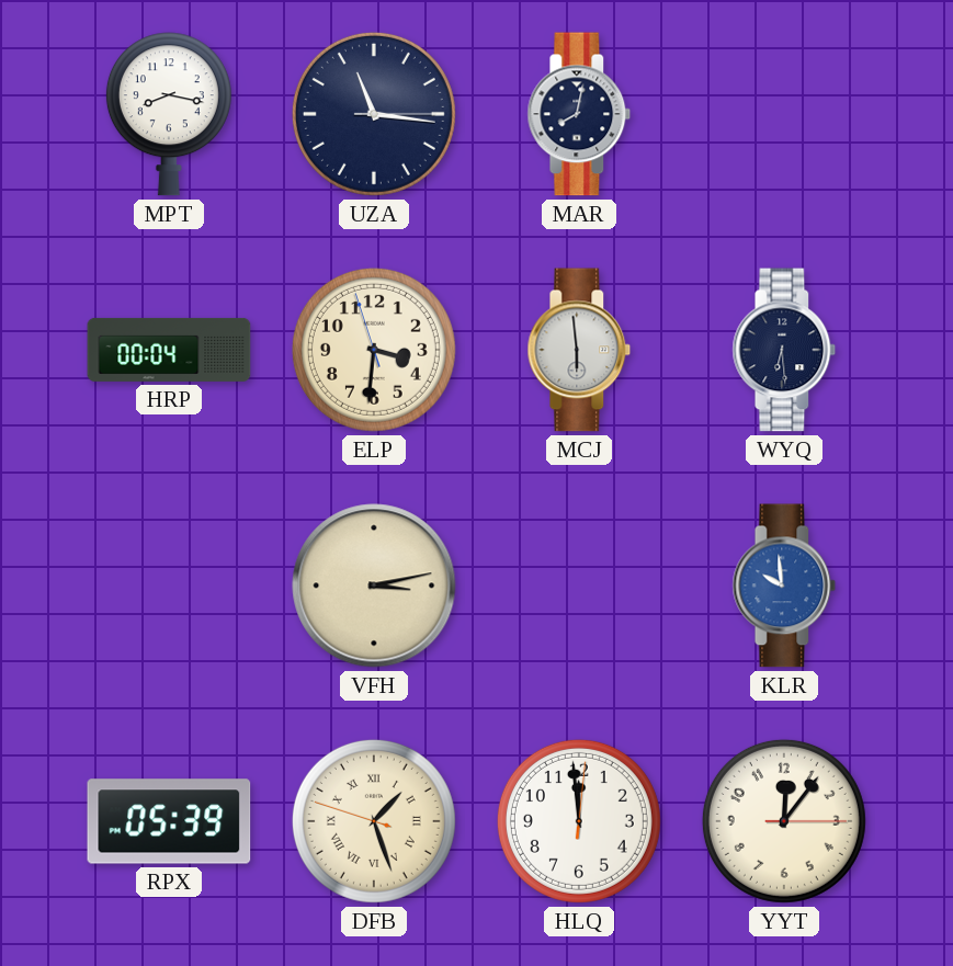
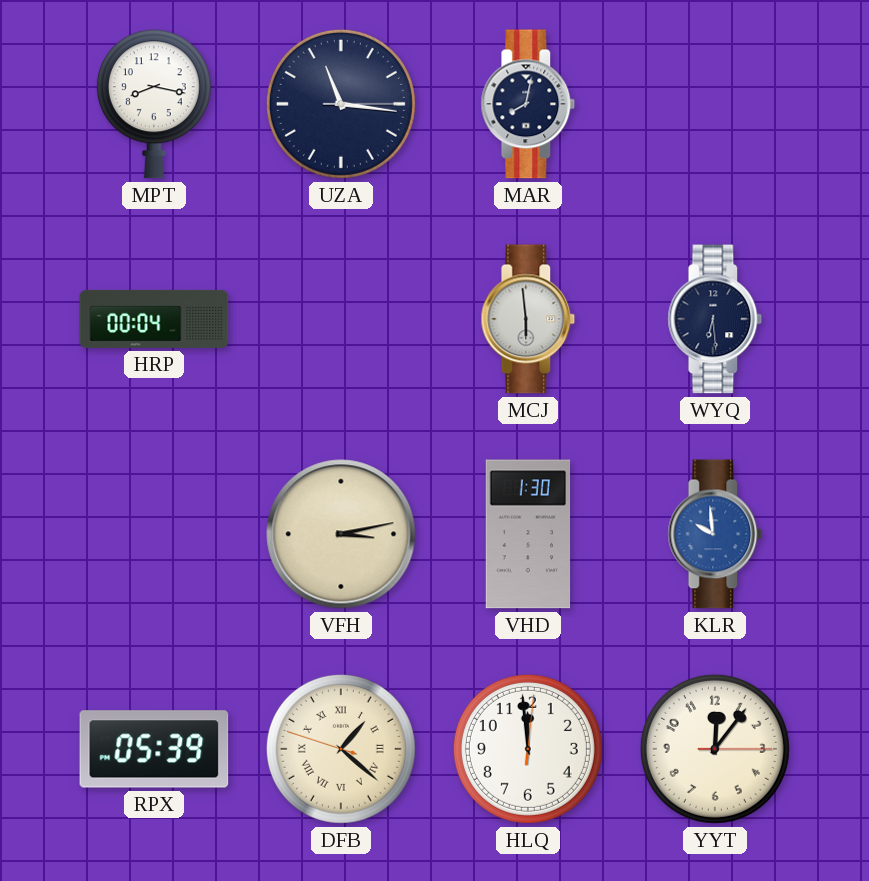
ELP: 3:30 -> none
VHD: none -> 1:30
DFB: 1:26 -> 1:21
